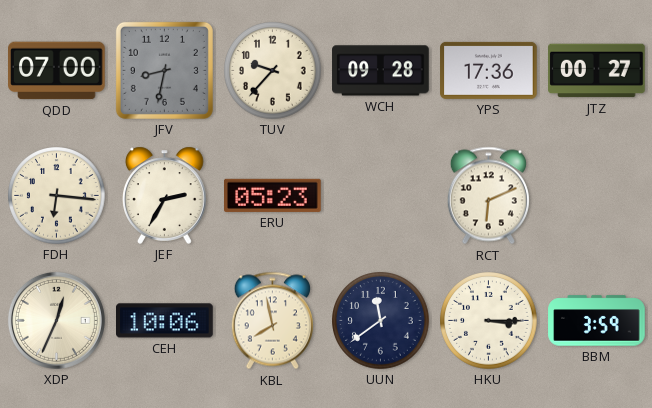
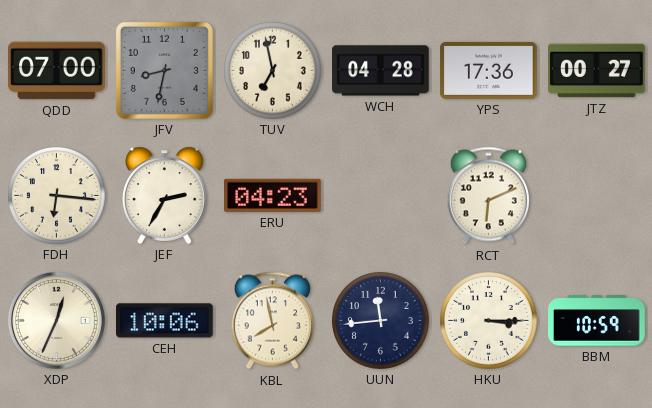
TUV: 9:37 -> 6:58
WCH: 09:28 -> 04:28
ERU: 05:23 -> 04:23
UUN: 11:39 -> 11:44
BBM: 3:59 -> 10:59
